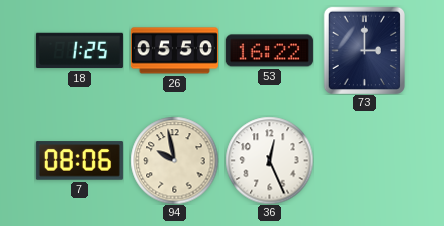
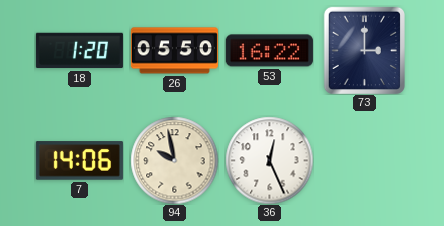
18: 1:25 -> 1:20
7: 08:06 -> 14:06
